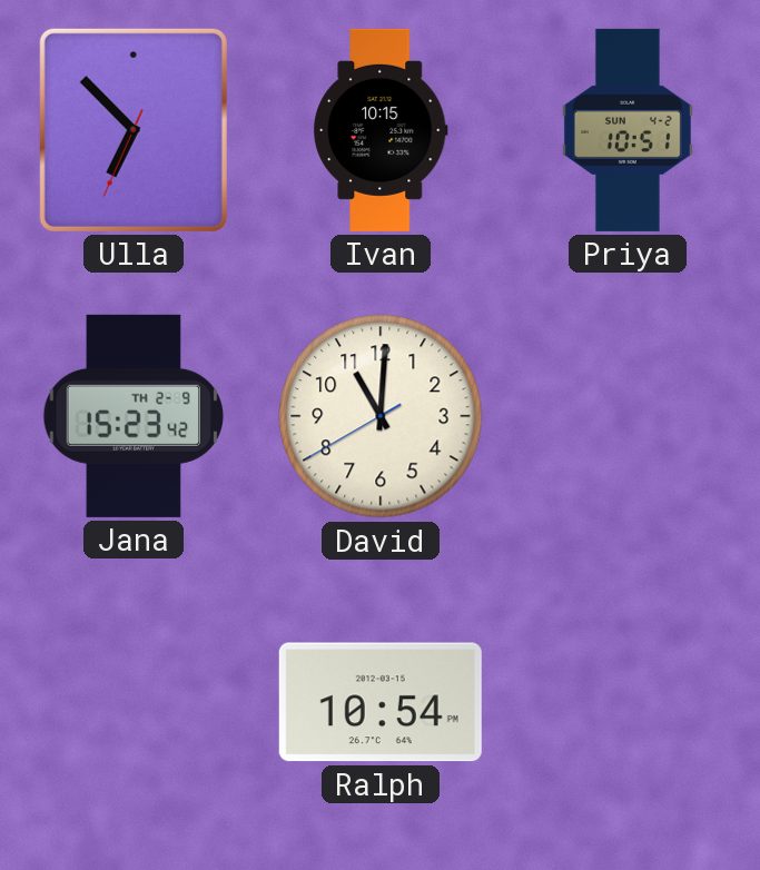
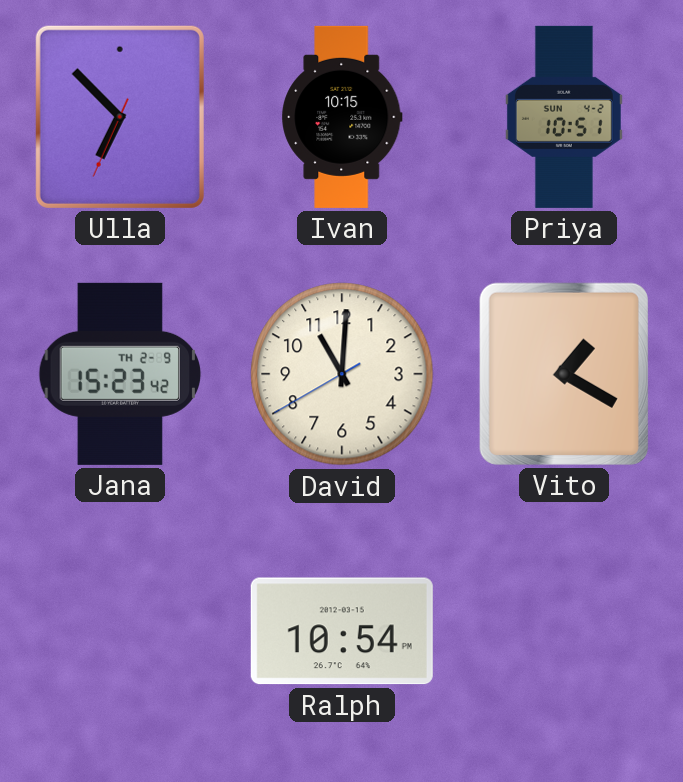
Vito: none -> 1:20
